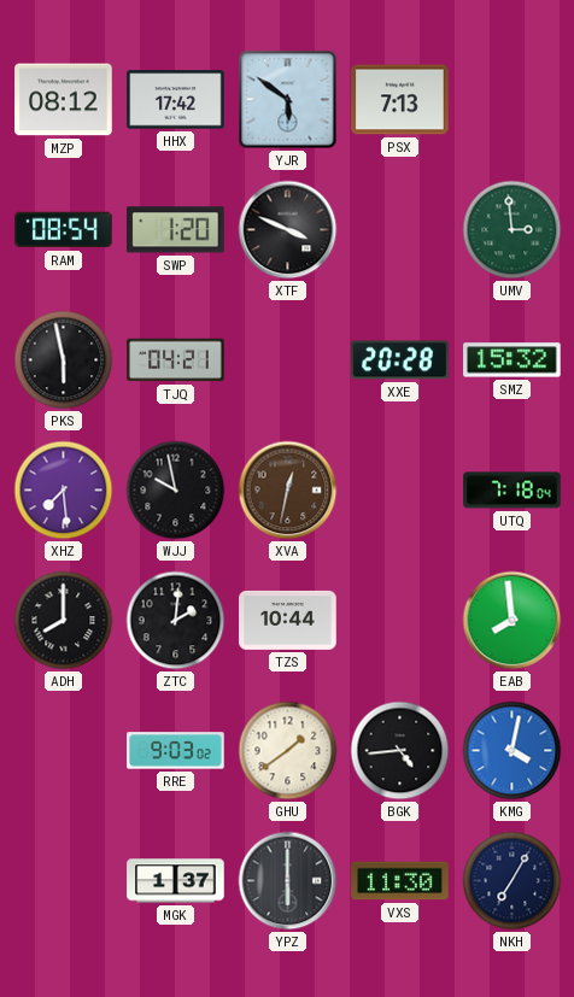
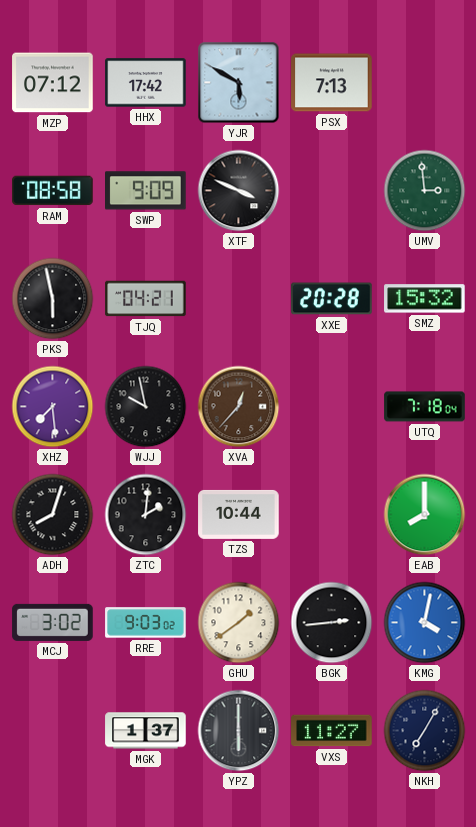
MZP: 08:12 -> 07:12
YJR: 5:51 -> 5:50
RAM: 08:54 -> 08:58
SWP: 1:20 -> 9:09
XVA: 12:32 -> 12:37
ADH: 8:00 -> 8:03
EAB: 7:59 -> 8:00
MCJ: none -> 3:02
BGK: 4:44 -> 2:44
VXS: 11:30 -> 11:27
